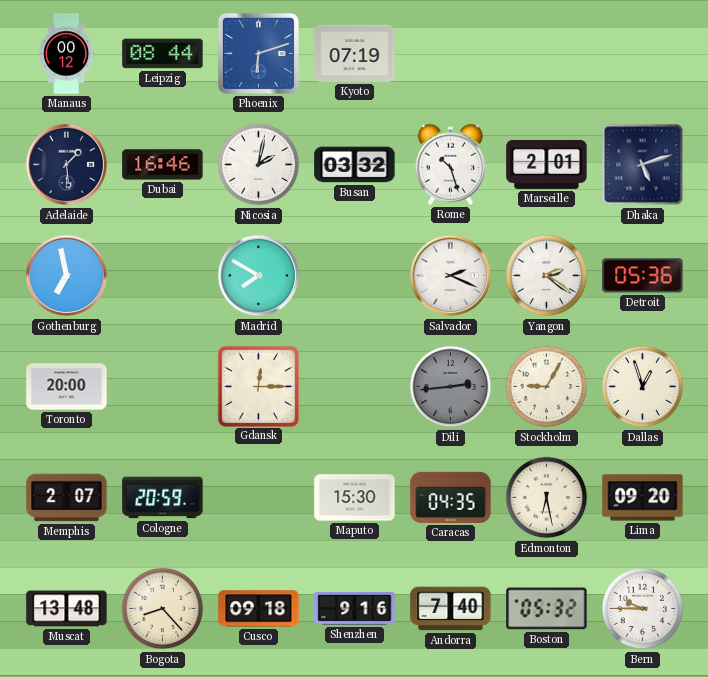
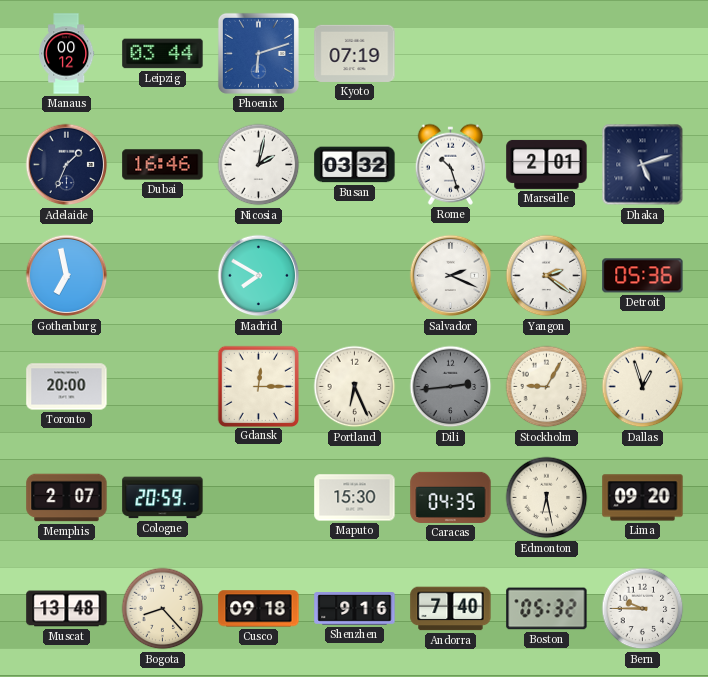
Leipzig: 08:44 -> 03:44
Adelaide: 1:29 -> 1:34
Portland: none -> 6:26
